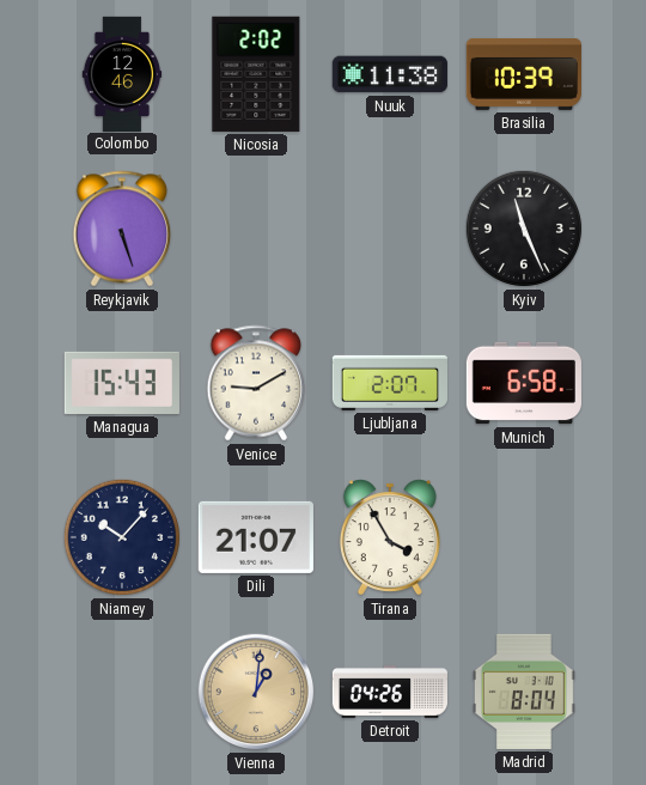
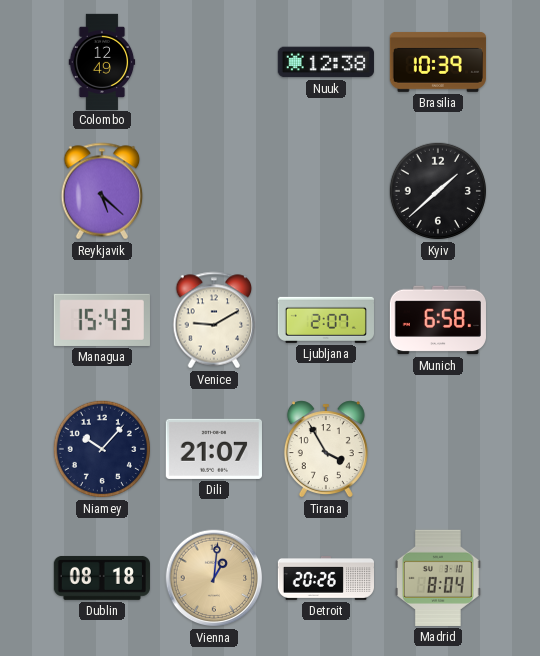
Colombo: 12:46 -> 12:49
Nicosia: 2:02 -> none
Nuuk: 11:38 -> 12:38
Reykjavik: 5:27 -> 5:22
Kyiv: 11:26 -> 1:38
Dublin: none -> 08:18
Detroit: 04:26 -> 20:26
